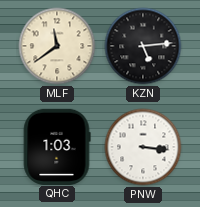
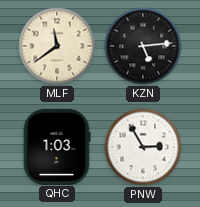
PNW: 3:16 -> 2:55
